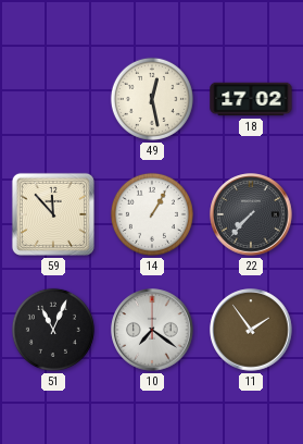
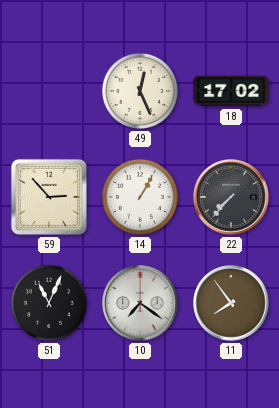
49: 12:28 -> 12:26
59: 11:53 -> 2:53
11: 1:54 -> 7:54
